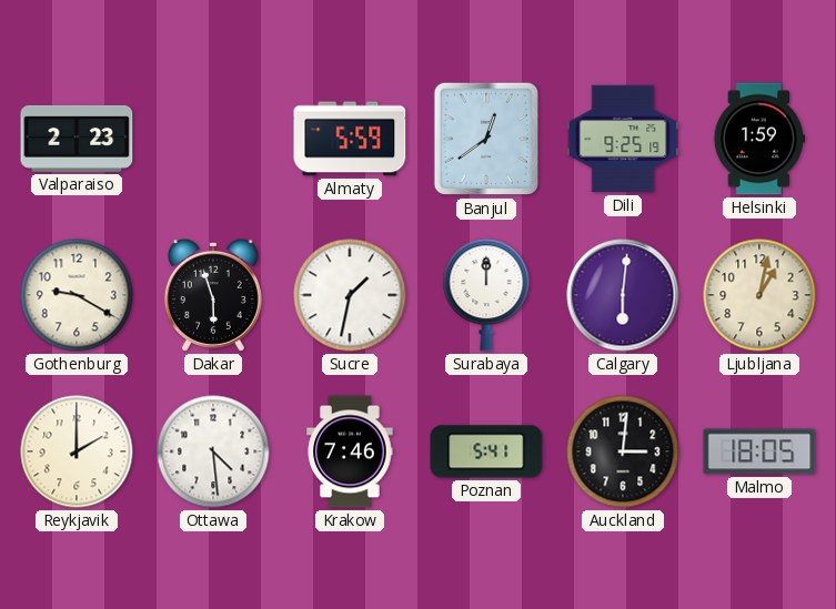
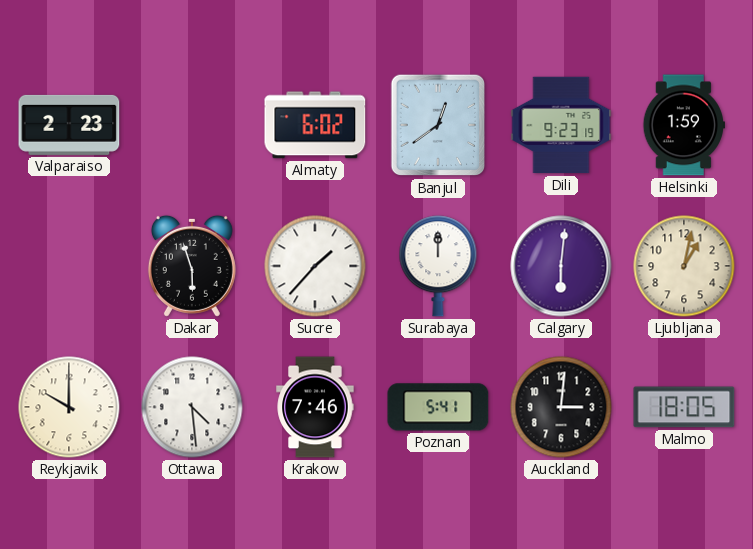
Almaty: 5:59 -> 6:02
Dili: 9:25 -> 9:23
Gothenburg: 9:20 -> none
Sucre: 1:32 -> 1:37
Reykjavik: 2:00 -> 10:00
